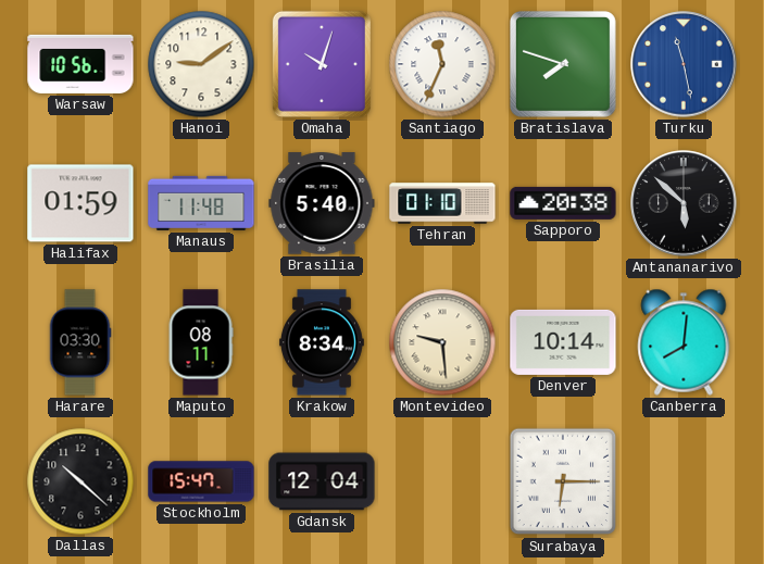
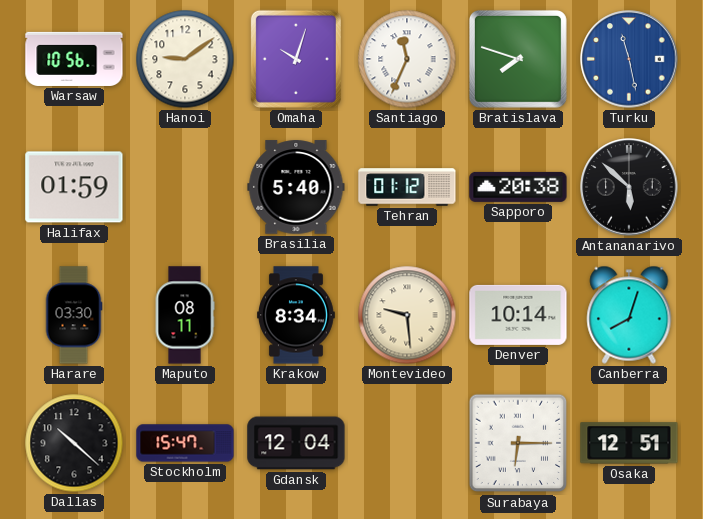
Manaus: 11:48 -> none
Tehran: 01:10 -> 01:12
Canberra: 8:01 -> 8:03
Osaka: none -> 12:51
